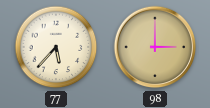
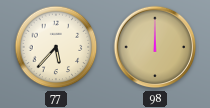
98: 3:00 -> 12:00
